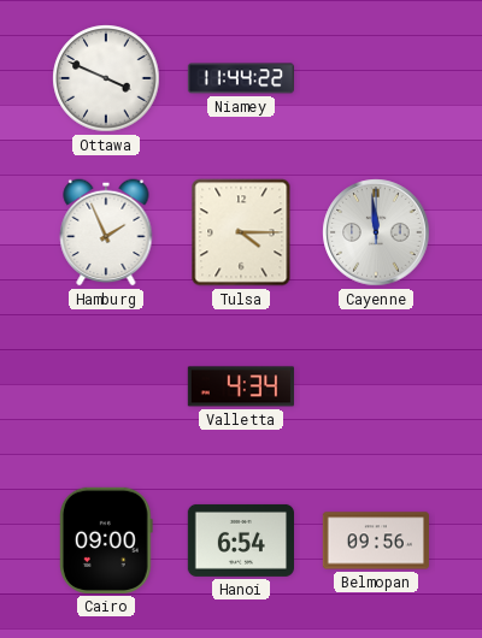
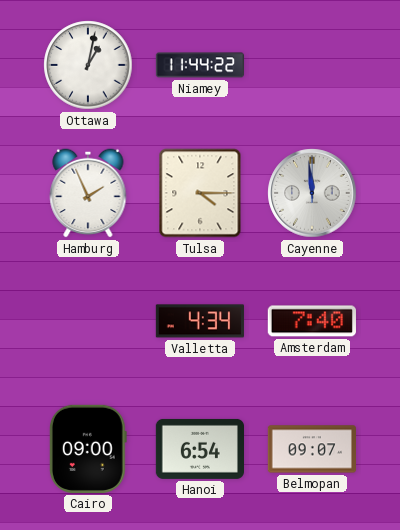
Ottawa: 3:49 -> 1:02
Amsterdam: none -> 7:40
Belmopan: 09:56 -> 09:07
